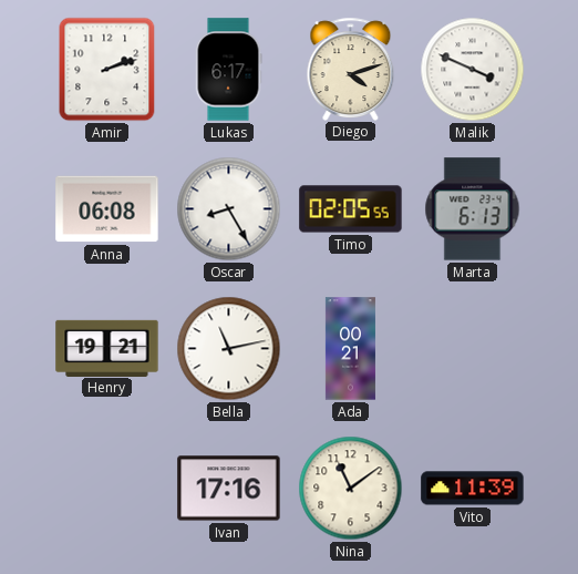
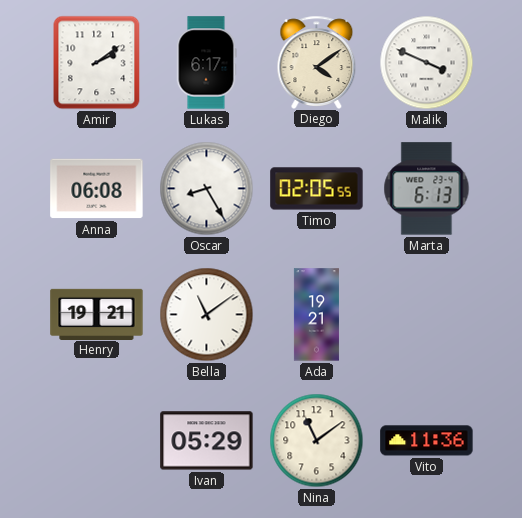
Amir: 2:12 -> 2:09
Diego: 4:12 -> 4:09
Bella: 11:13 -> 11:09
Ada: 00:21 -> 19:21
Ivan: 17:16 -> 05:29
Vito: 11:39 -> 11:36
